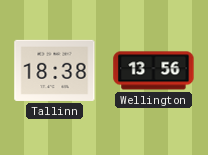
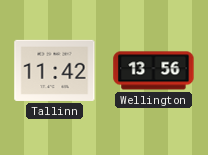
Tallinn: 18:38 -> 11:42
